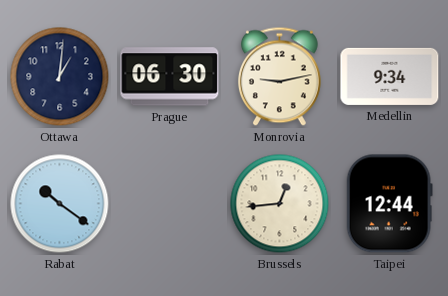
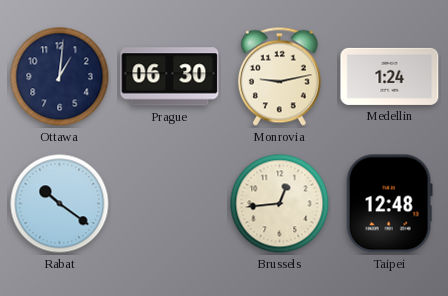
Medellin: 9:34 -> 1:24
Taipei: 12:44 -> 12:48
